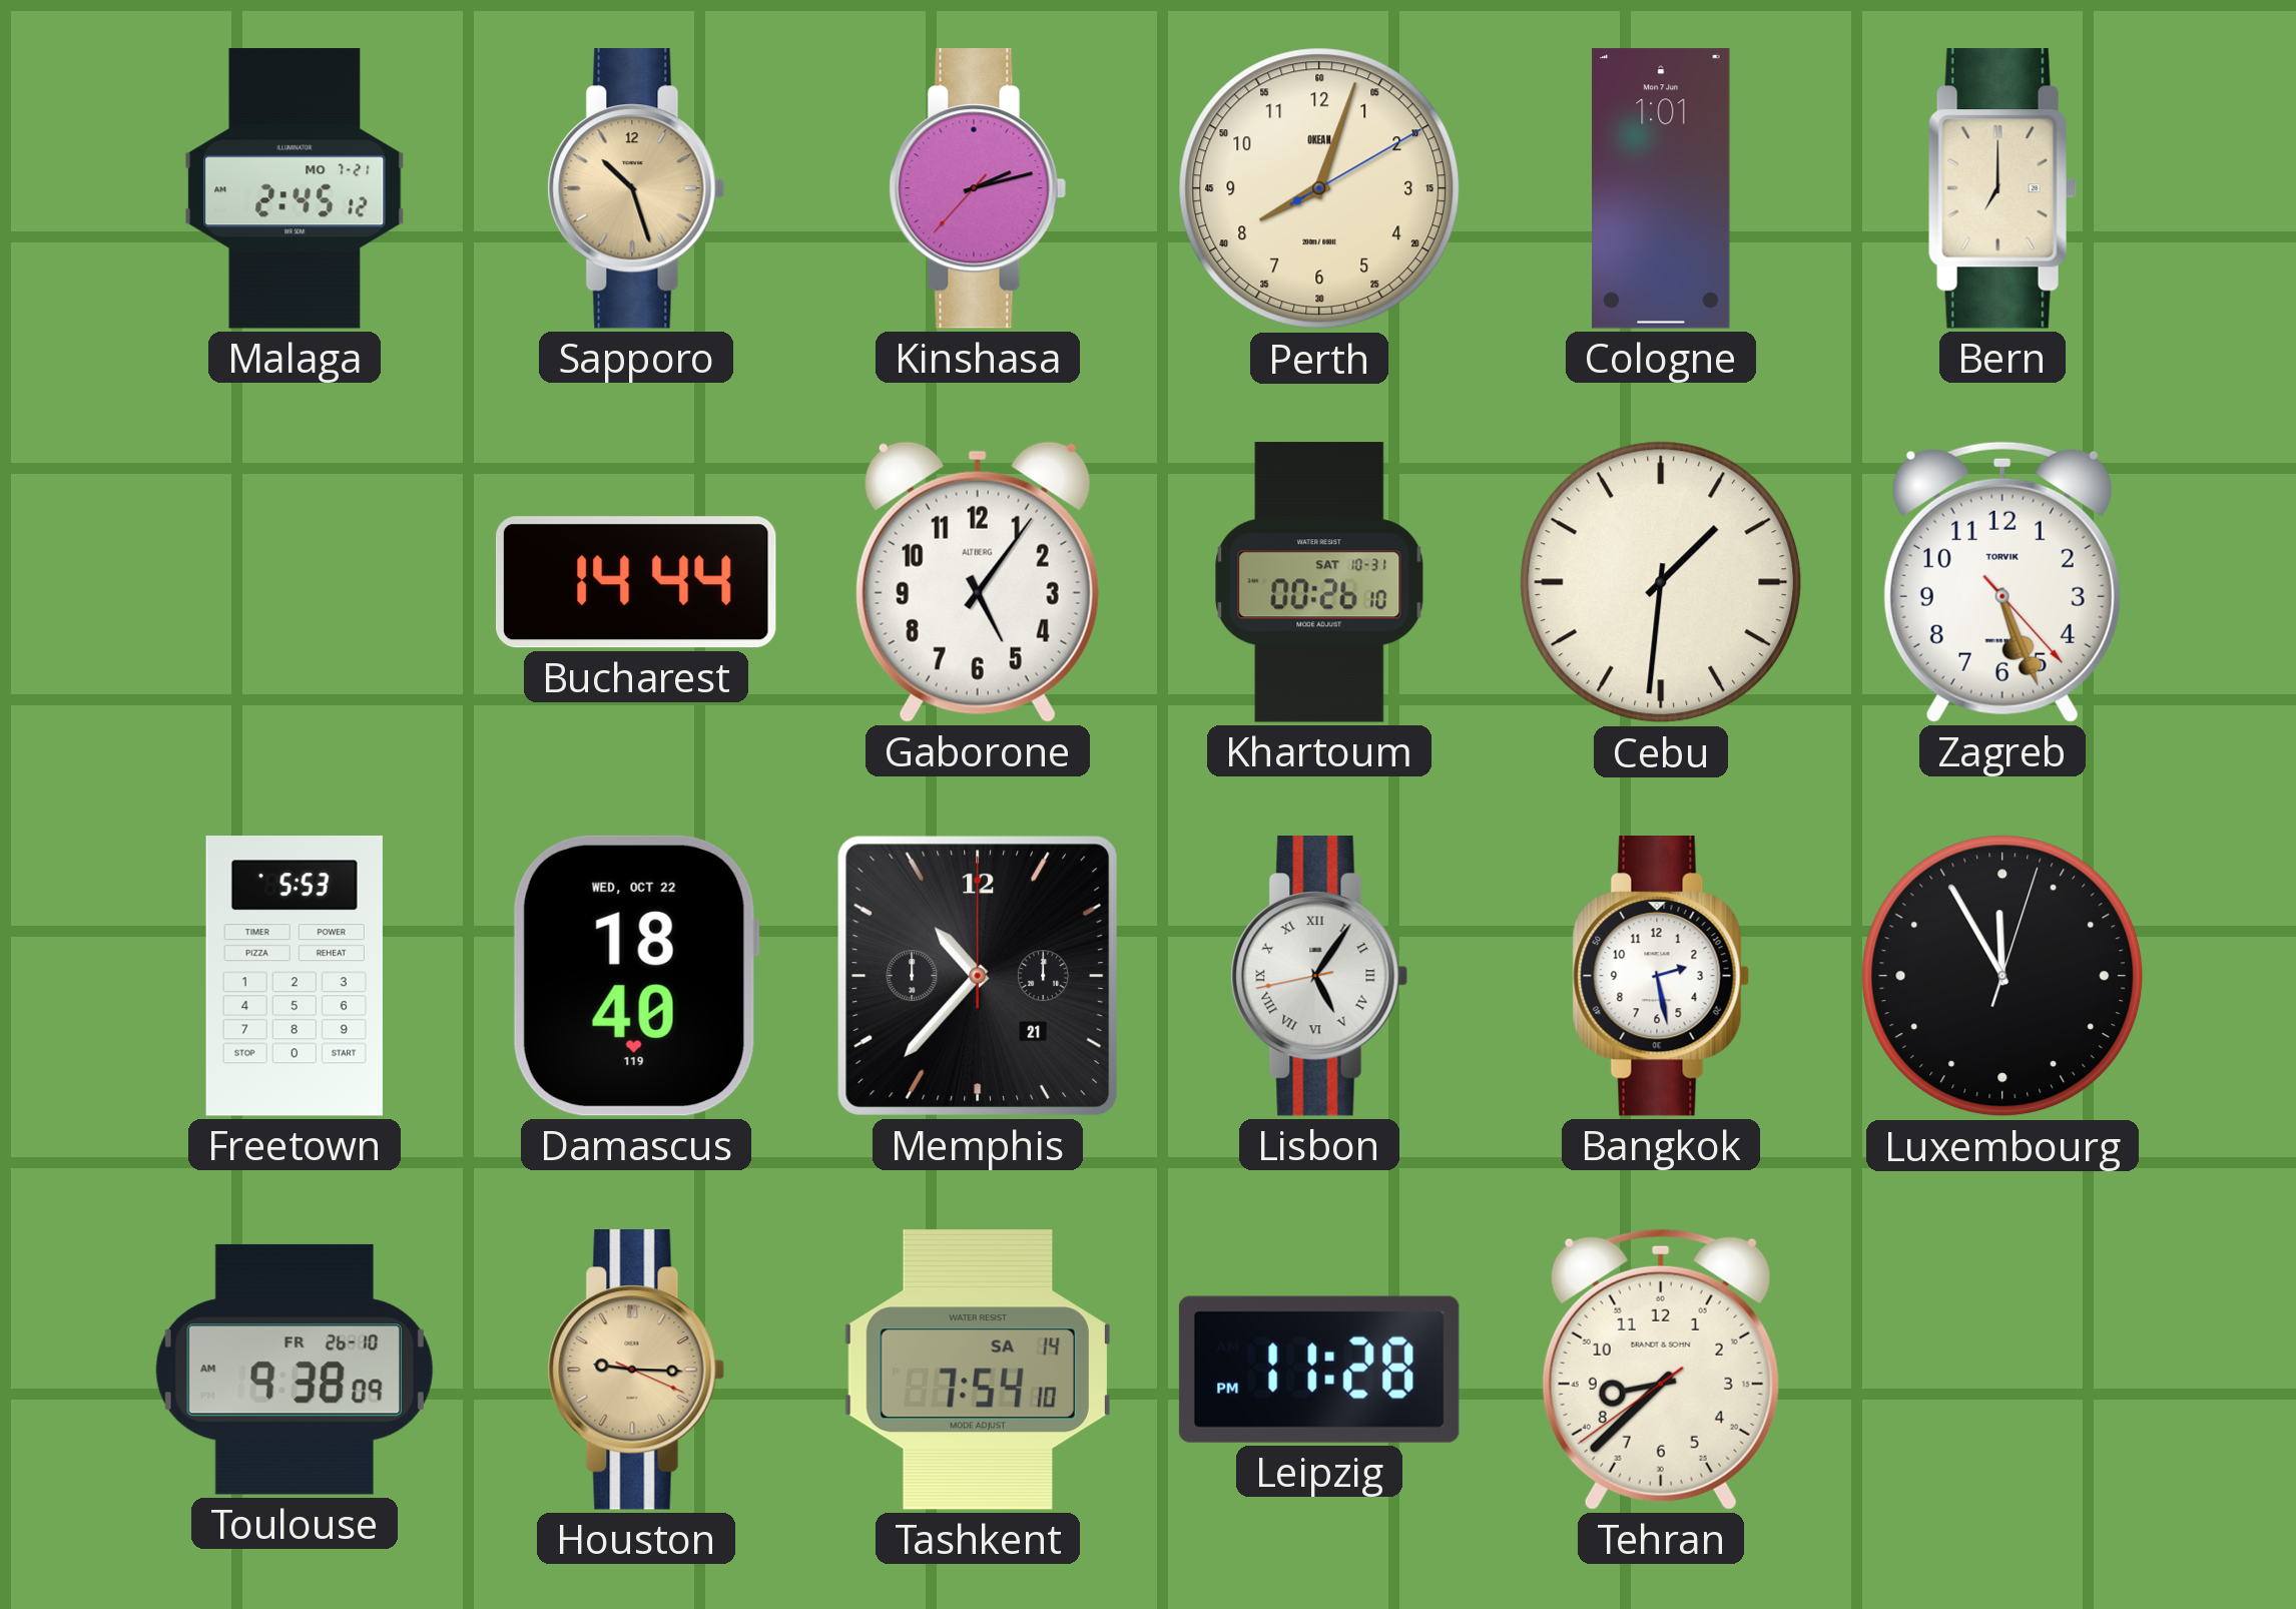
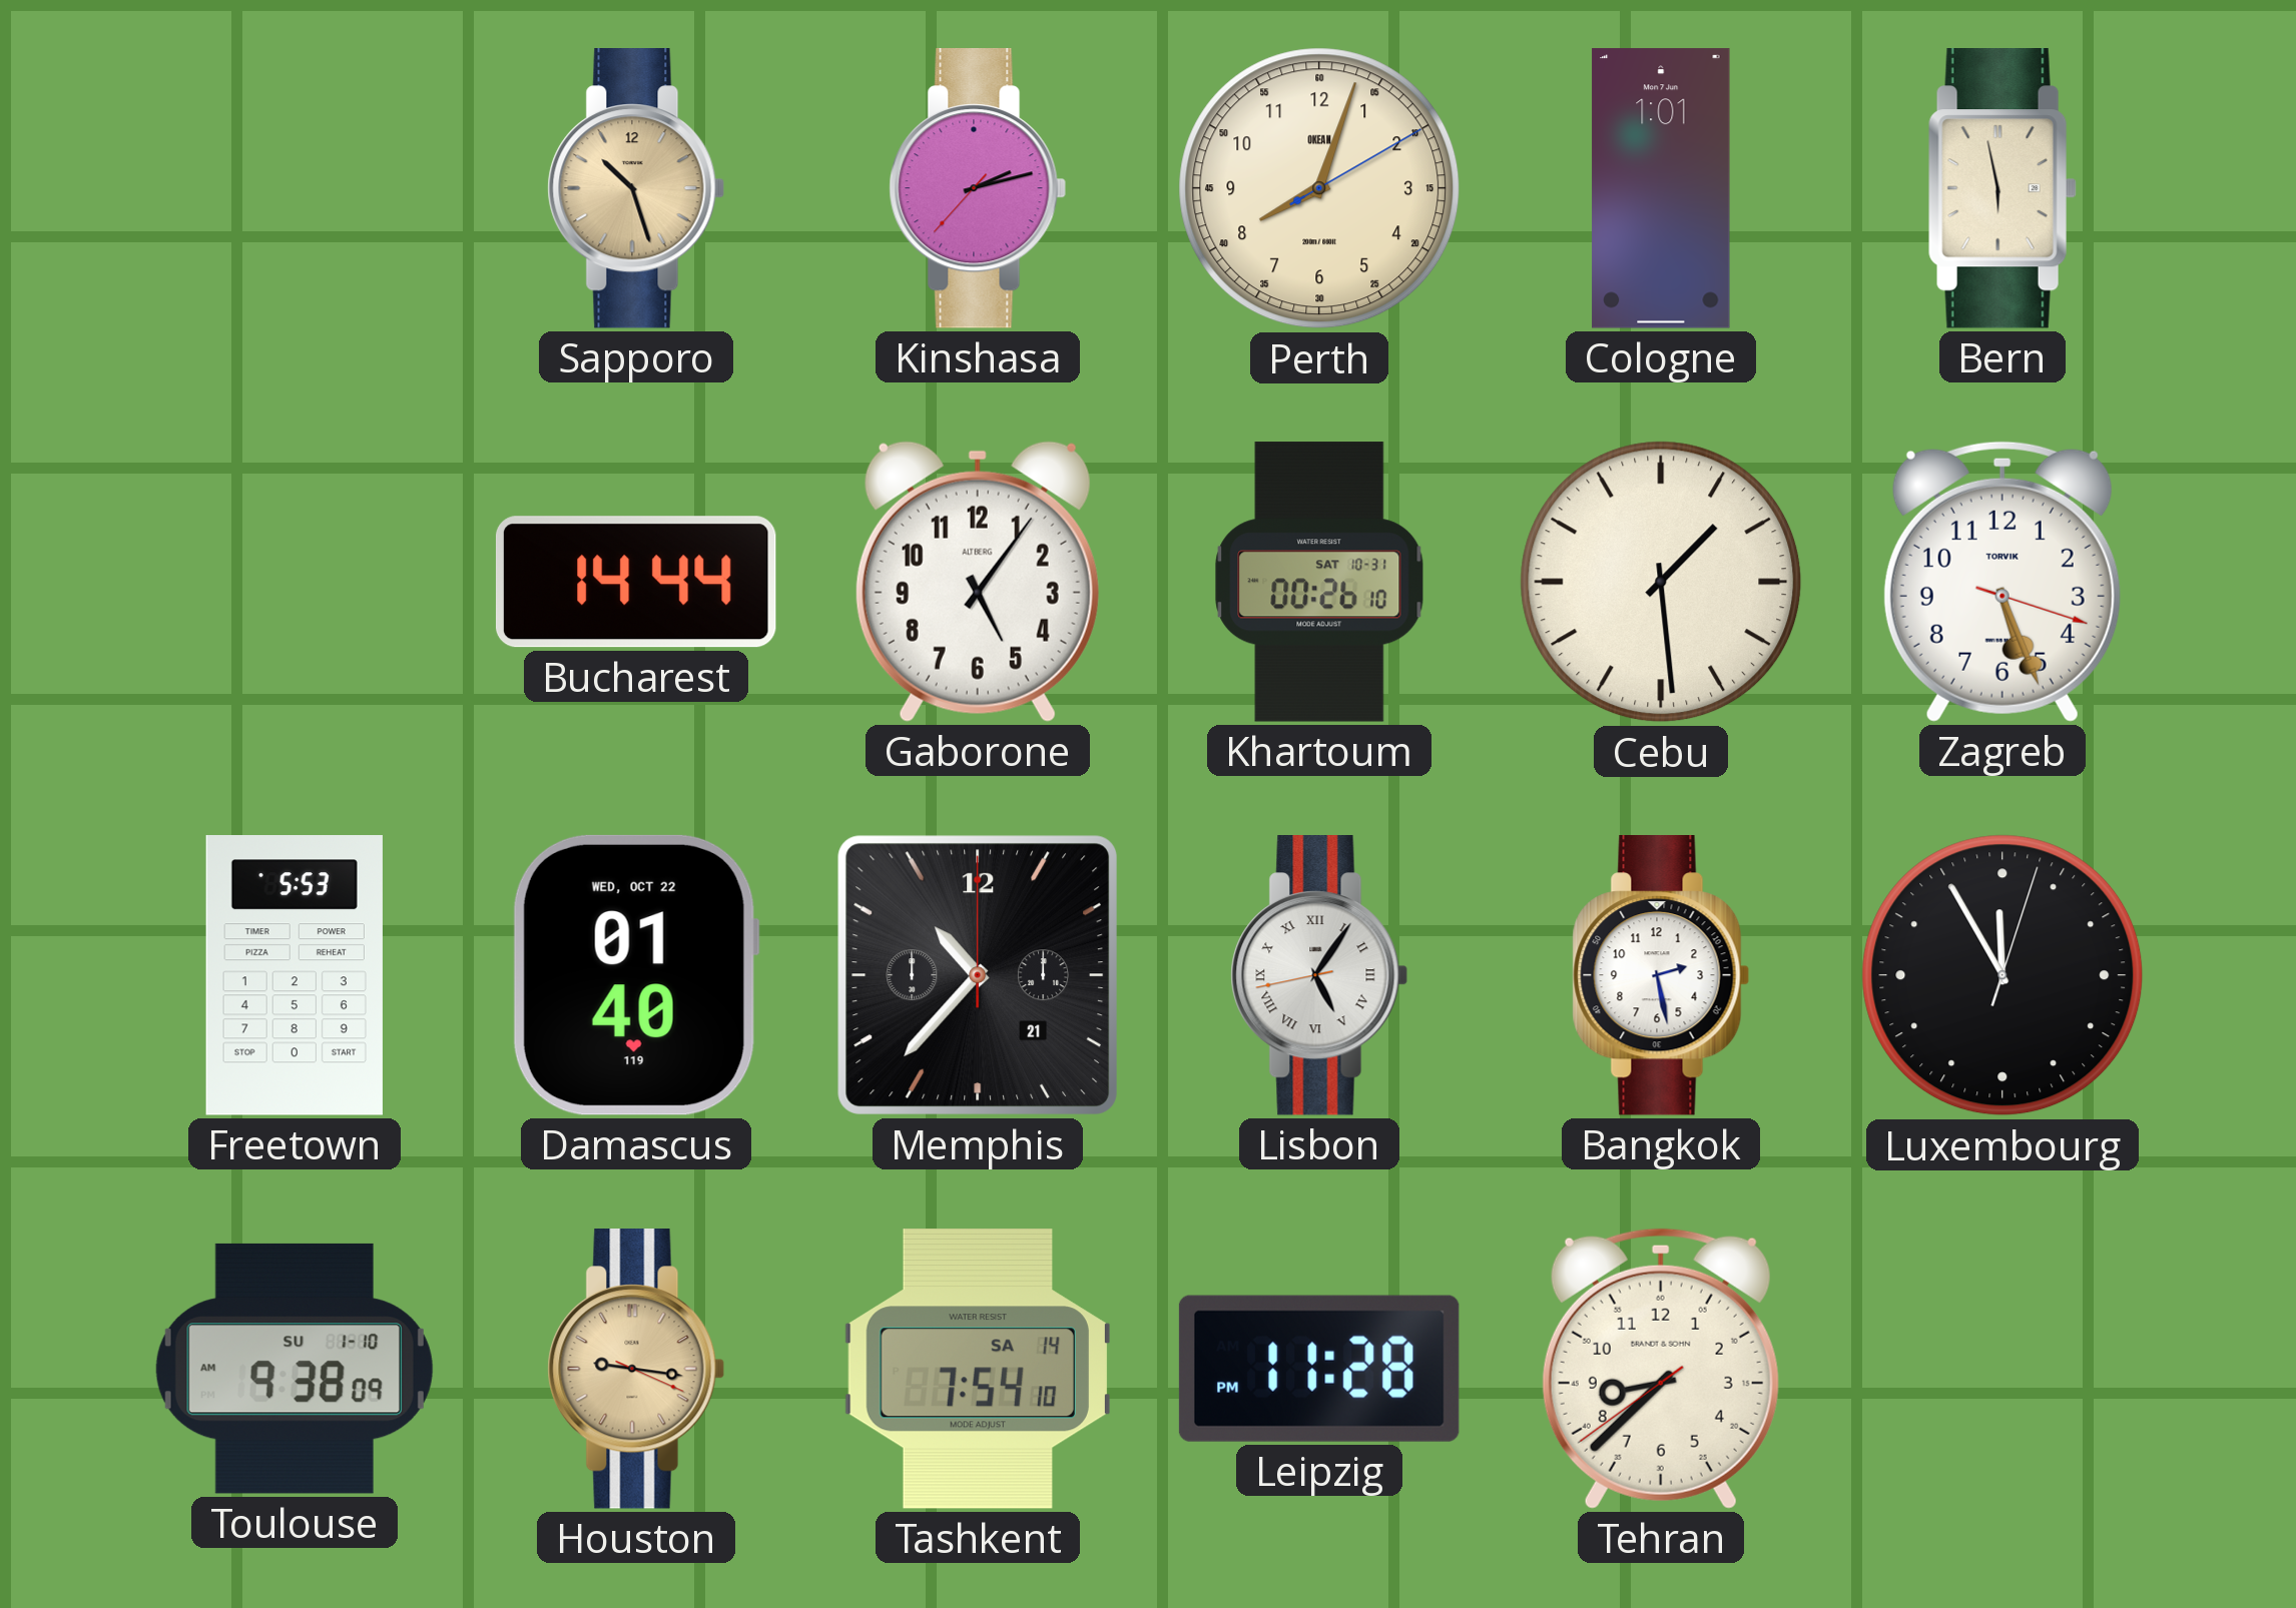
Malaga: 2:45 -> none
Bern: 7:00 -> 5:58
Cebu: 1:31 -> 1:29
Zagreb: 5:26:23 -> 5:26:18
Damascus: 18:40 -> 01:40
Toulouse date: FR 26-10 -> SU 1-10
Houston: 9:15 -> 9:16
